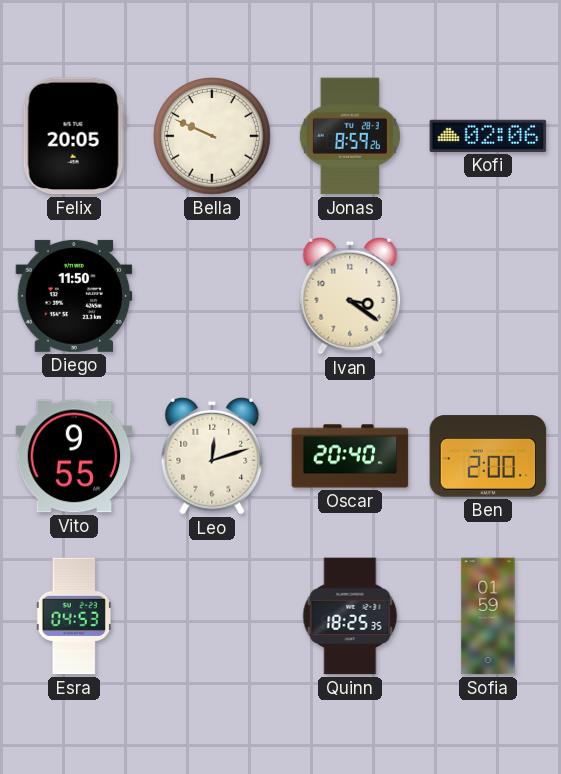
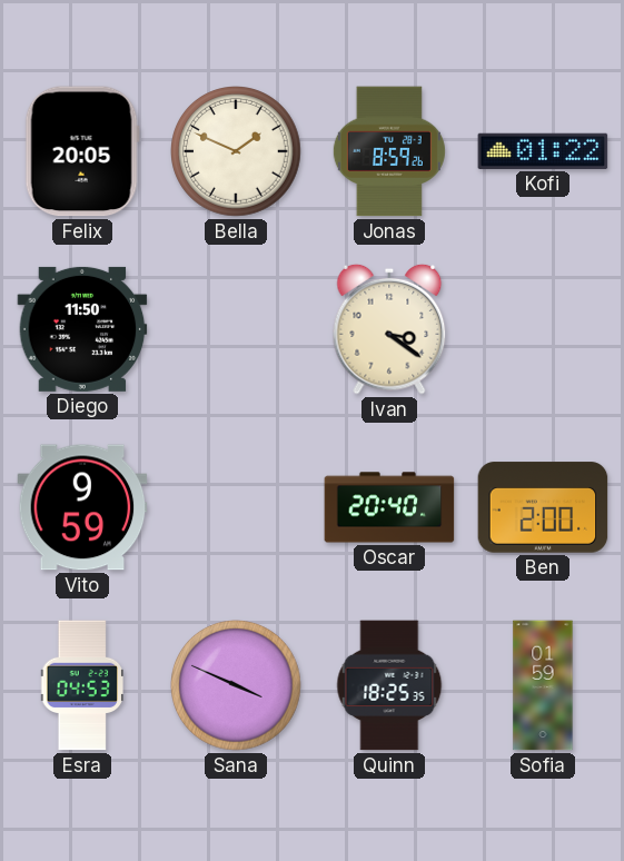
Bella: 9:49 -> 1:49
Kofi: 02:06 -> 01:22
Vito: 9:55 -> 9:59
Leo: 12:12 -> none
Sana: none -> 3:49
